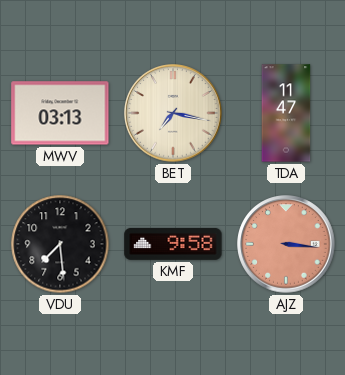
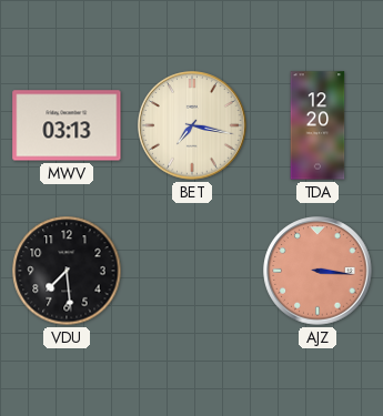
TDA: 11:47 -> 12:20
KMF: 9:58 -> none
